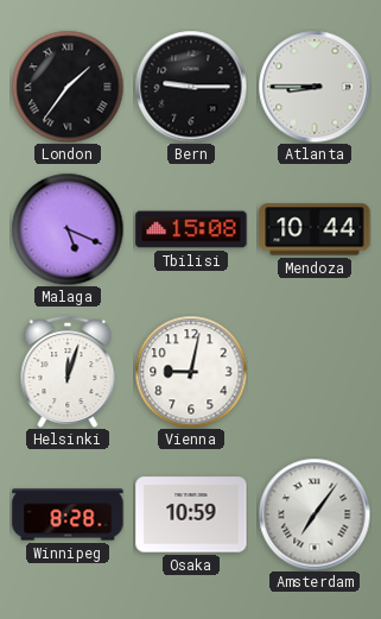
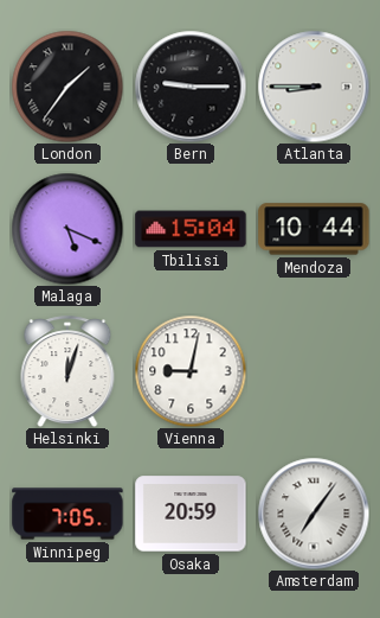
Tbilisi: 15:08 -> 15:04
Winnipeg: 8:28 -> 7:05
Osaka: 10:59 -> 20:59
